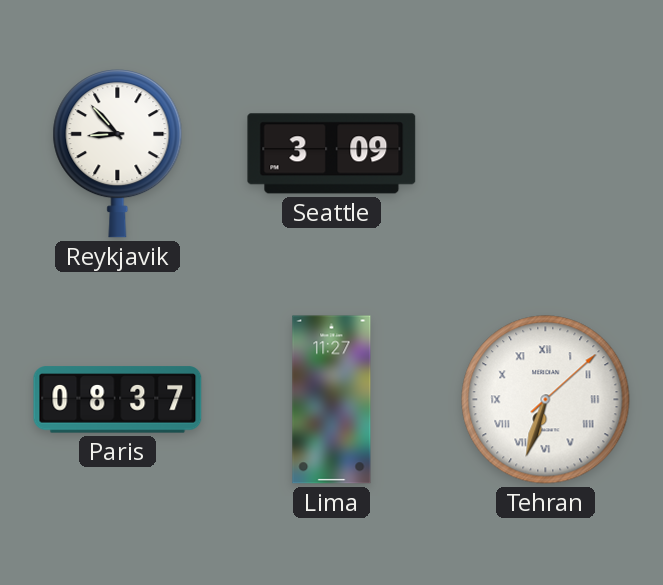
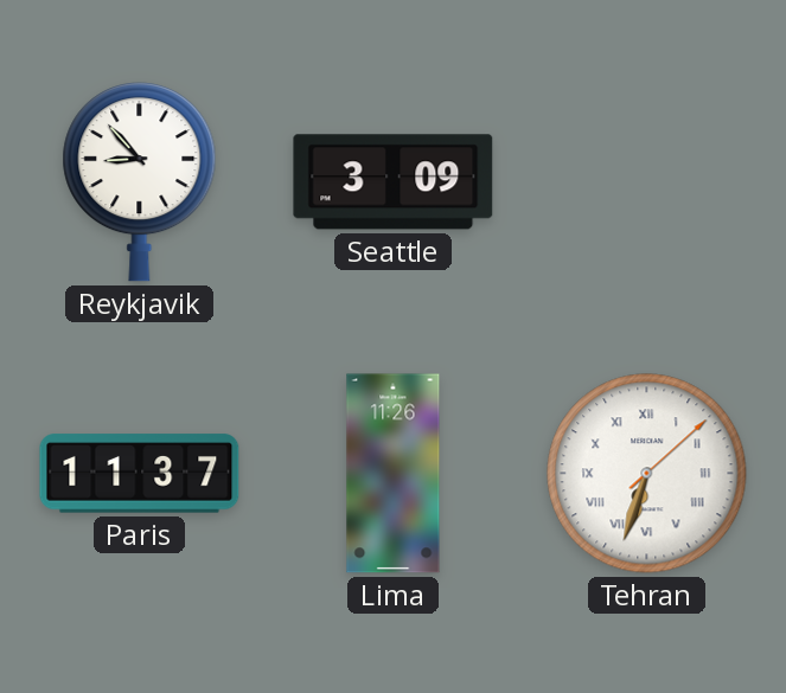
Paris: 08:37 -> 11:37
Lima: 11:27 -> 11:26
